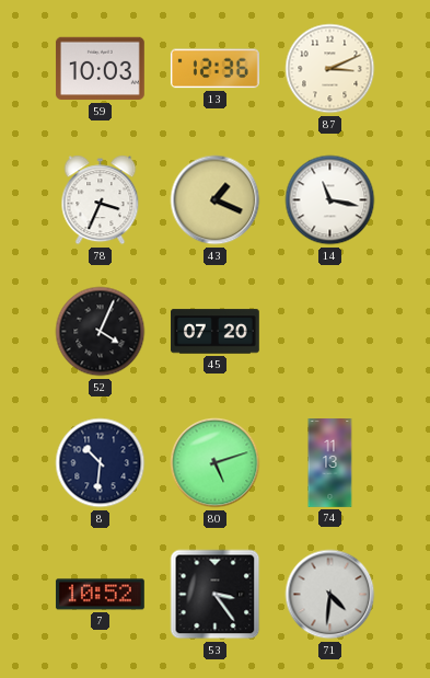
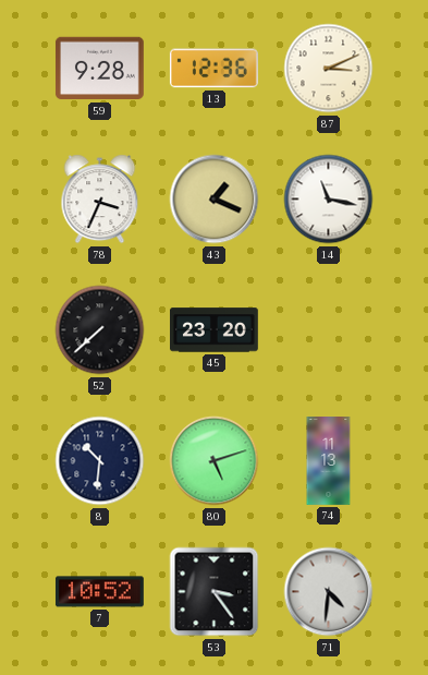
59: 10:03 -> 9:28
52: 4:04 -> 7:38
45: 07:20 -> 23:20
